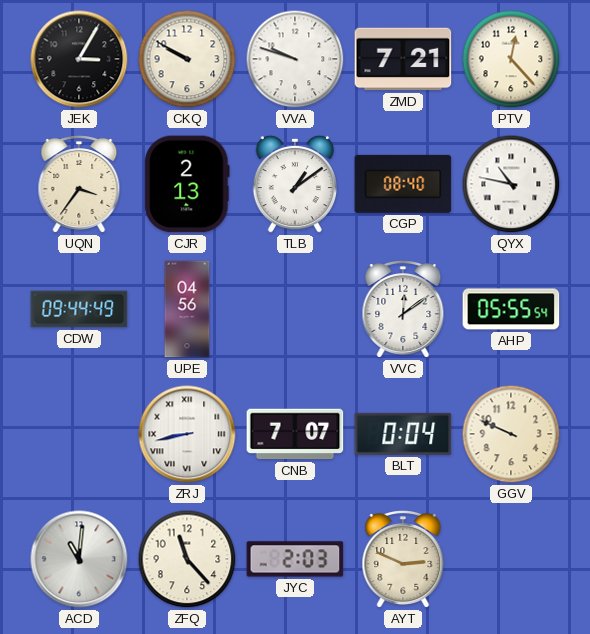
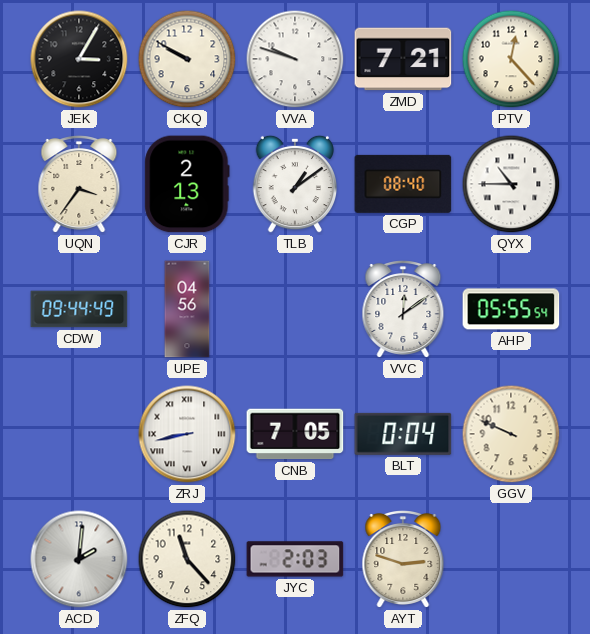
QYX: 10:47 -> 10:45
CNB: 7:07 -> 7:05
ACD: 11:01 -> 2:01
AYT: 2:49 -> 2:48
